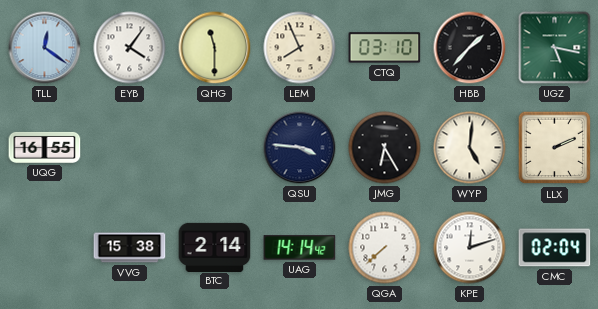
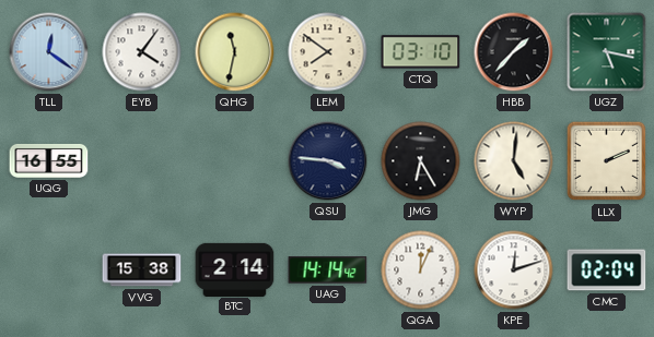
QHG: 11:30 -> 11:32
LEM: 7:56 -> 7:51
QGA: 7:38 -> 12:04
